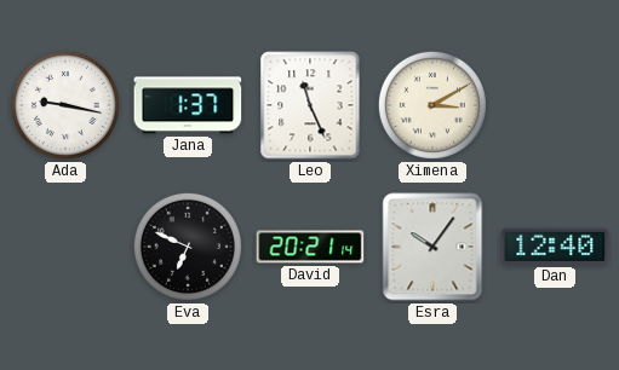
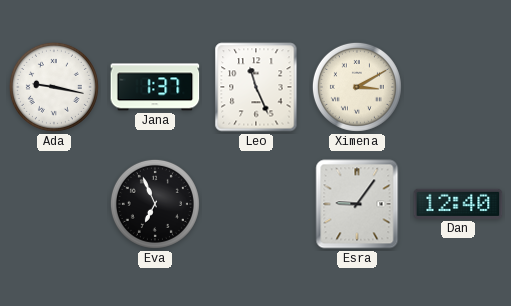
Eva: 6:49 -> 6:56
David: 20:21 -> none
Esra: 10:06 -> 9:06
